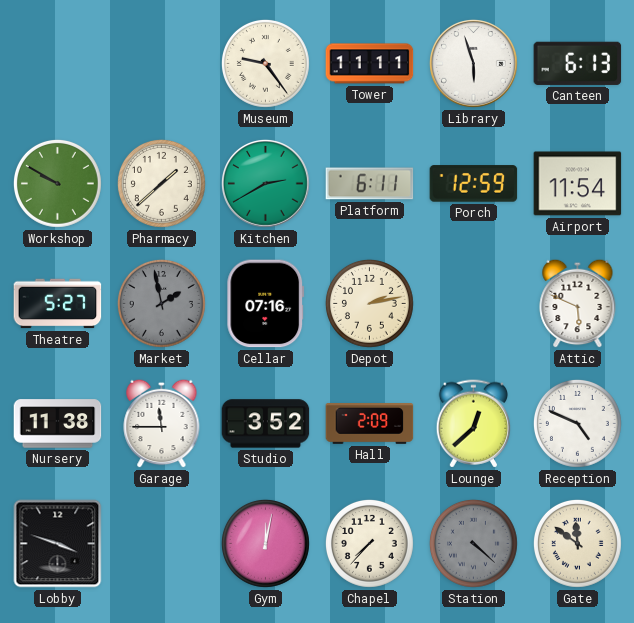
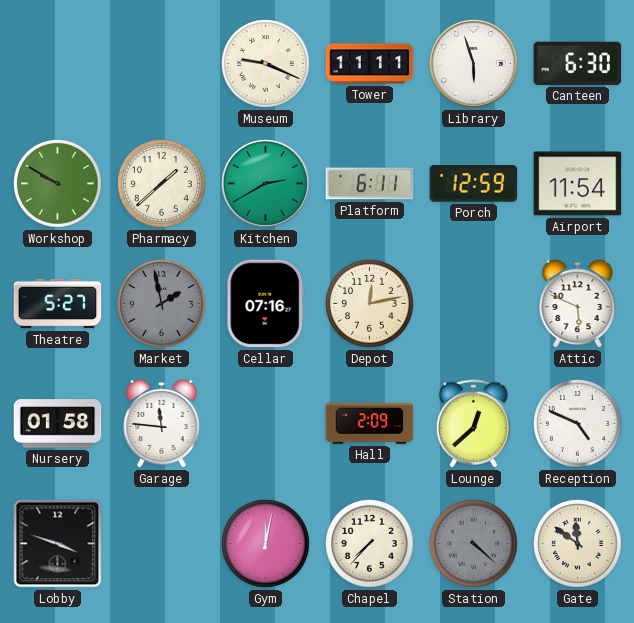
Museum: 9:24 -> 9:19
Canteen: 6:13 -> 6:30
Depot: 2:13 -> 12:13
Nursery: 11:38 -> 01:58
Garage: 11:45 -> 11:46
Studio: 3:52 -> none
